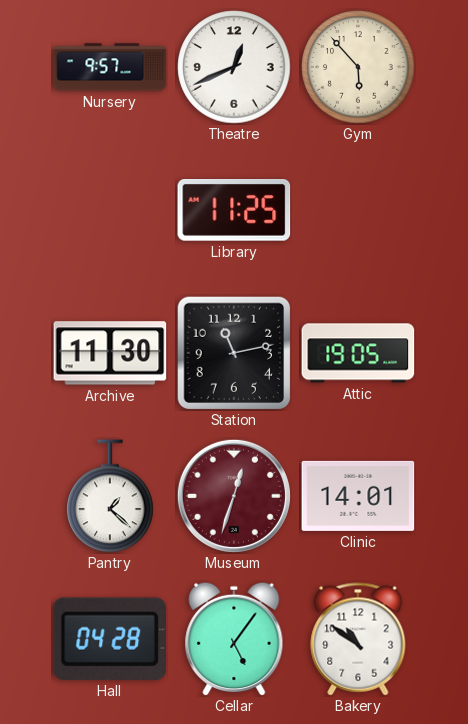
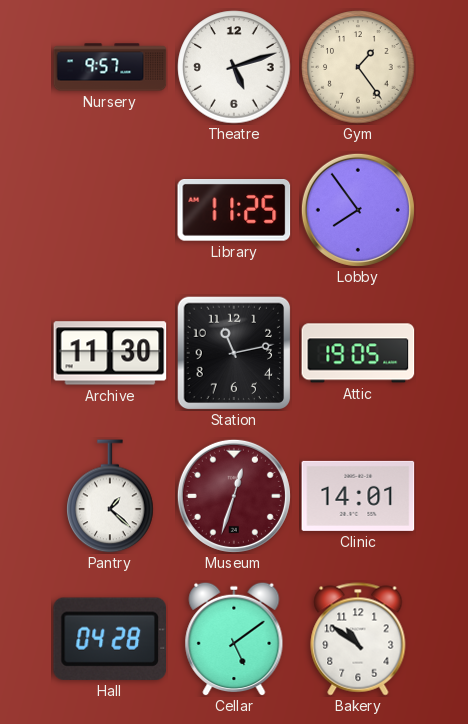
Theatre: 12:41 -> 5:12
Gym: 5:53 -> 1:24
Lobby: none -> 7:54
Cellar: 5:06 -> 5:09
